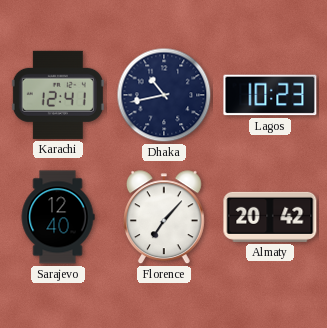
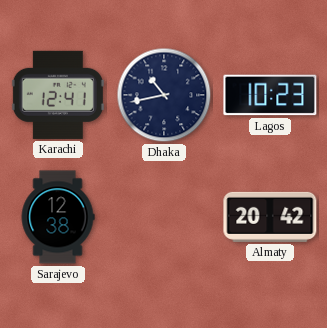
Sarajevo: 12:40 -> 12:38
Florence: 7:07 -> none
